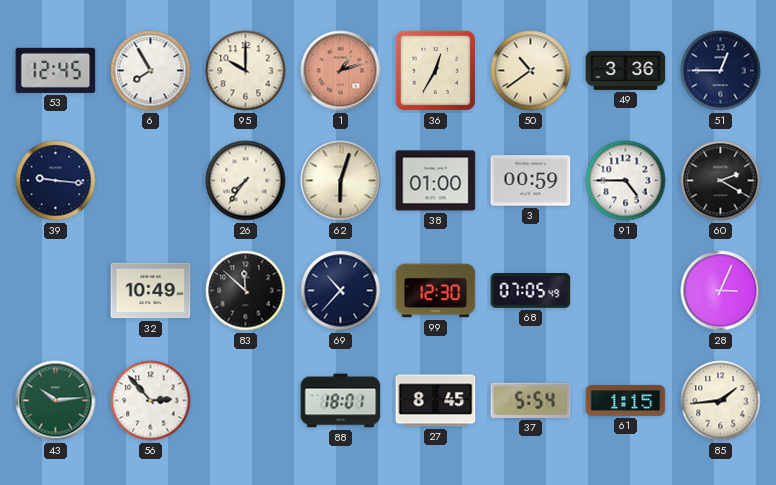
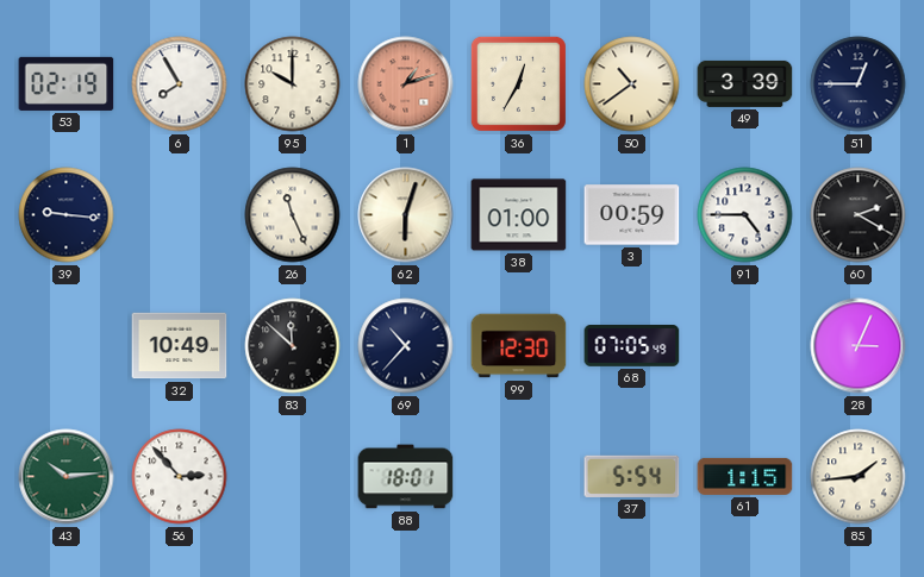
53: 12:45 -> 02:19
49: 3:36 -> 3:39
26: 7:36 -> 11:26
27: 8:45 -> none
